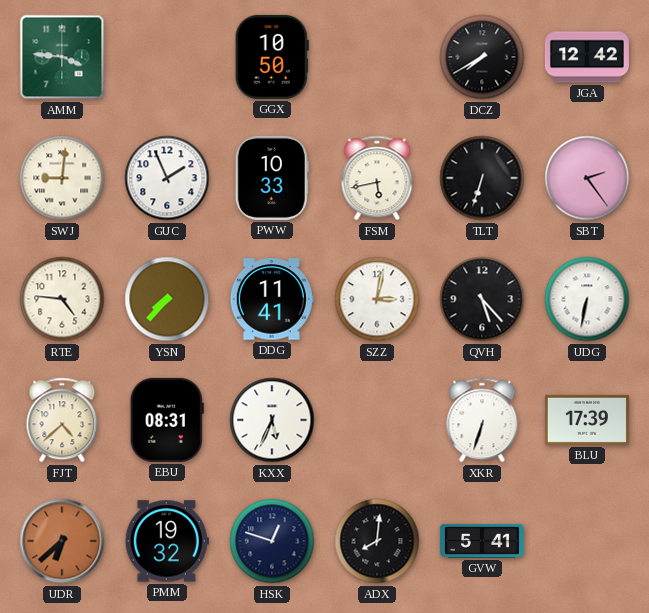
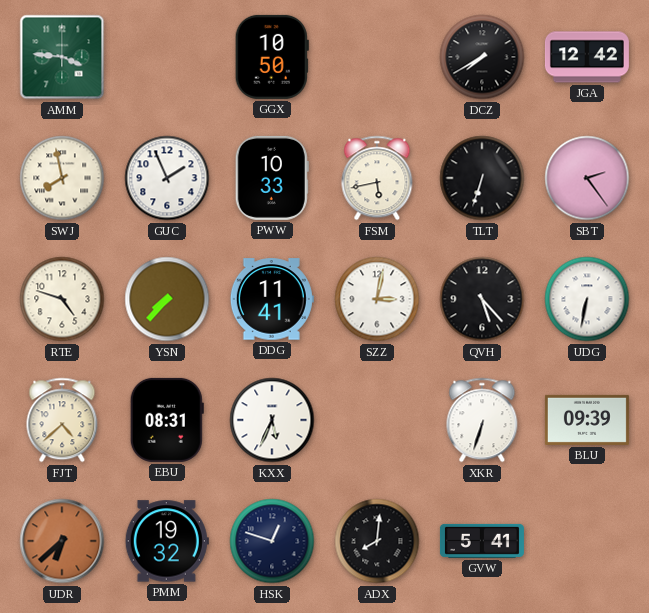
SWJ: 9:01 -> 7:58
RTE: 4:46 -> 4:48
BLU: 17:39 -> 09:39
